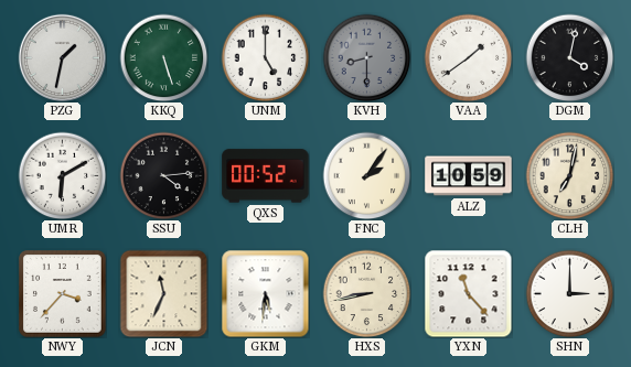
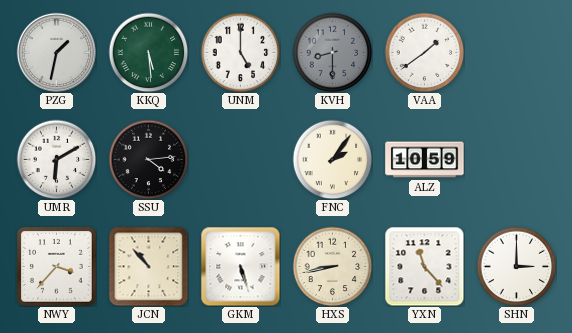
KKQ: 5:27 -> 5:29
DGM: 4:02 -> none
QXS: 00:52 -> none
CLH: 7:02 -> none
JCN: 11:34 -> 10:53
GKM: 5:31 -> 5:27
